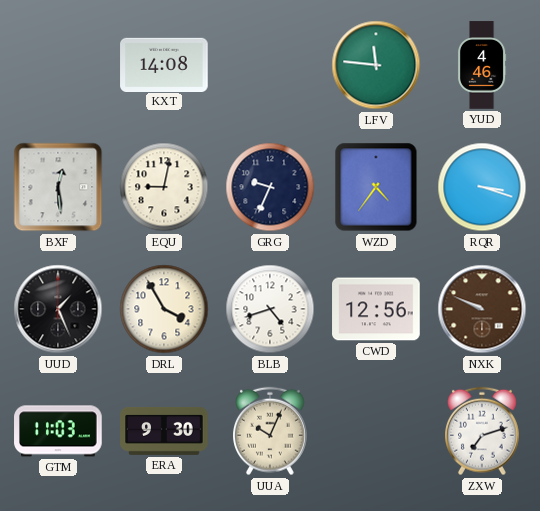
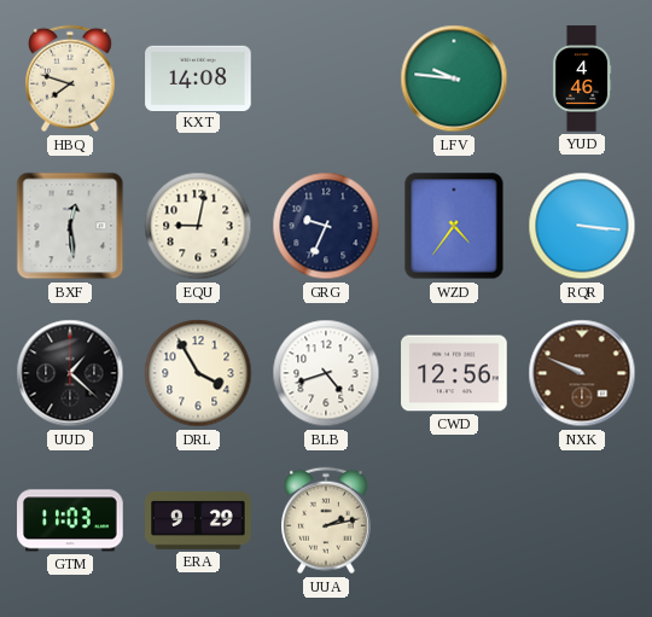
HBQ: none -> 7:48
LFV: 11:46 -> 9:46
RQR: 3:18 -> 3:16
UUD: 1:26 -> 1:22
ERA: 9:30 -> 9:29
UUA: 10:04 -> 2:13
ZXW: 7:12 -> none
